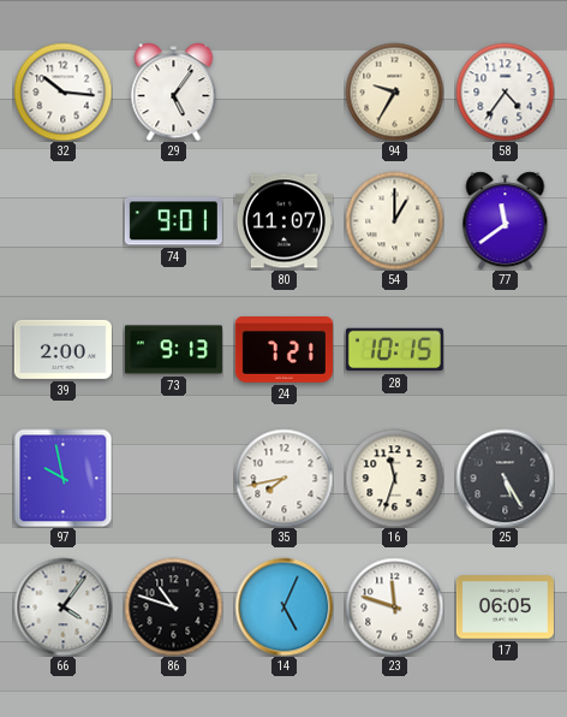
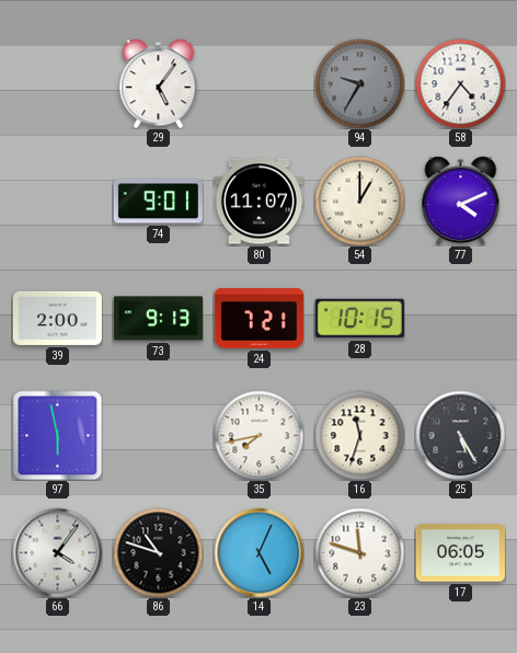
32: 10:16 -> none
94 dial: cream -> grey
77: 11:39 -> 4:11
97: 9:58 -> 5:58
